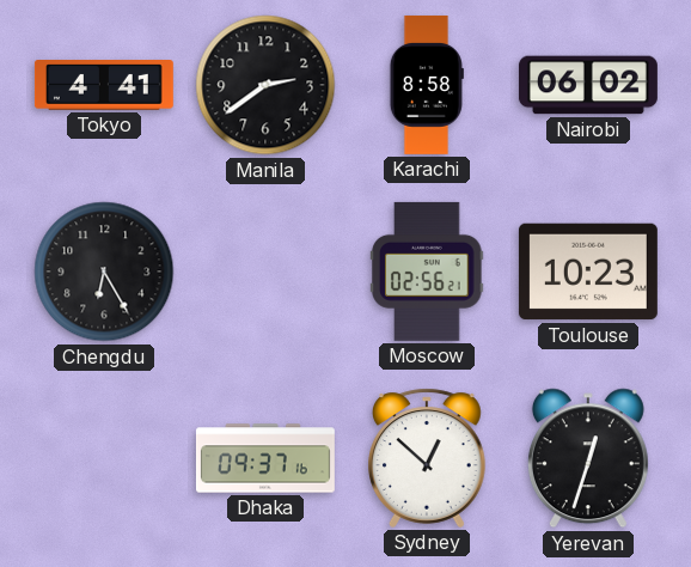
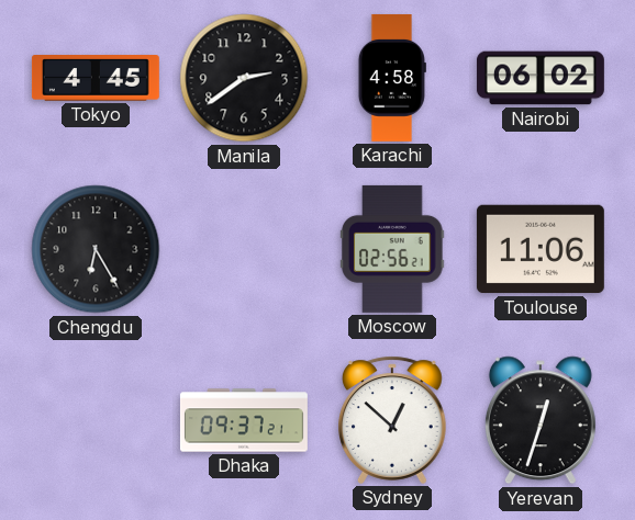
Tokyo: 4:41 -> 4:45
Karachi: 8:58 -> 4:58
Toulouse: 10:23 -> 11:06
Dhaka: 09:37:16 -> 09:37:21
